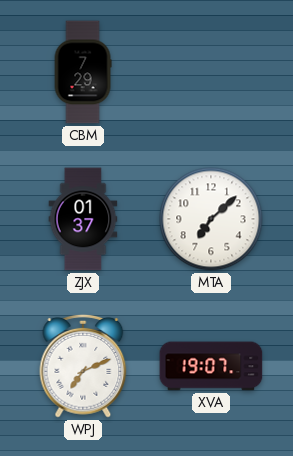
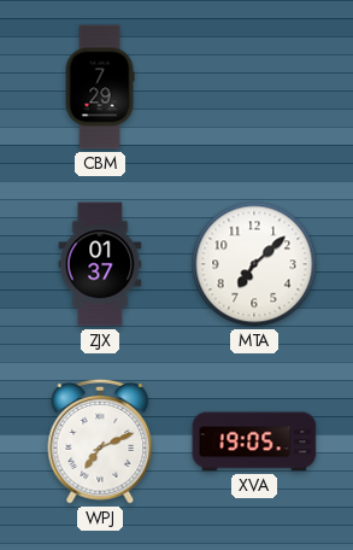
XVA: 19:07 -> 19:05
